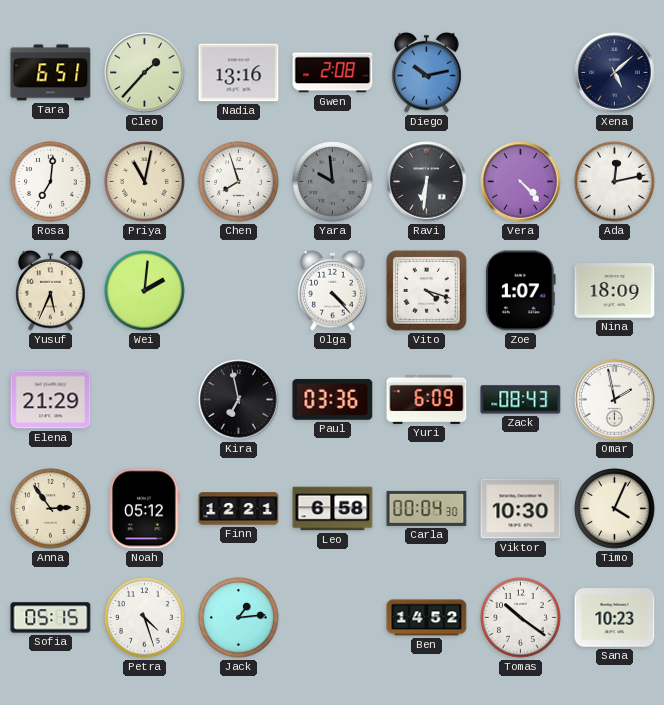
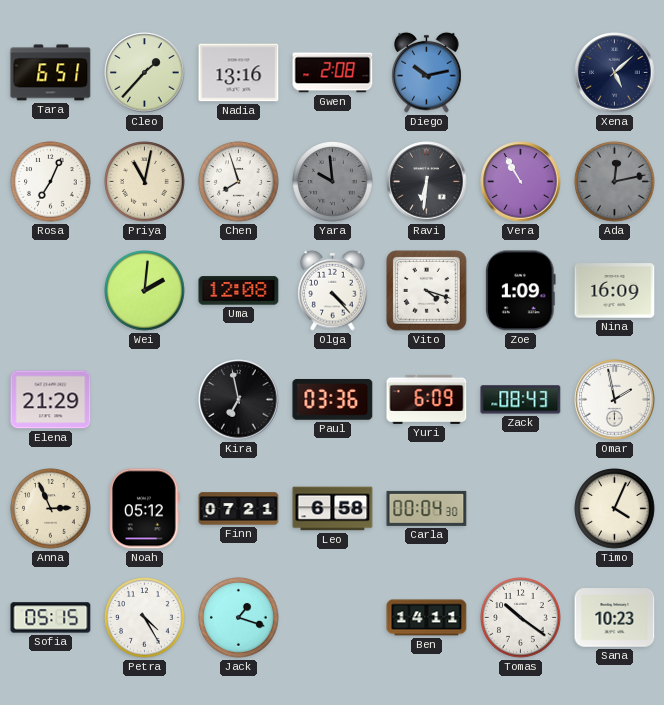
Rosa: 7:01 -> 7:04
Vera: 4:23 -> 10:55
Ada dial: white -> grey
Yusuf: 5:34 -> none
Uma: none -> 12:08
Zoe: 1:07 -> 1:09
Nina: 18:09 -> 16:09
Anna: 2:54 -> 2:56
Finn: 12:21 -> 07:21
Viktor: 10:30 -> none
Petra: 4:27 -> 4:25
Jack: 1:14 -> 1:18
Ben: 14:52 -> 14:11
